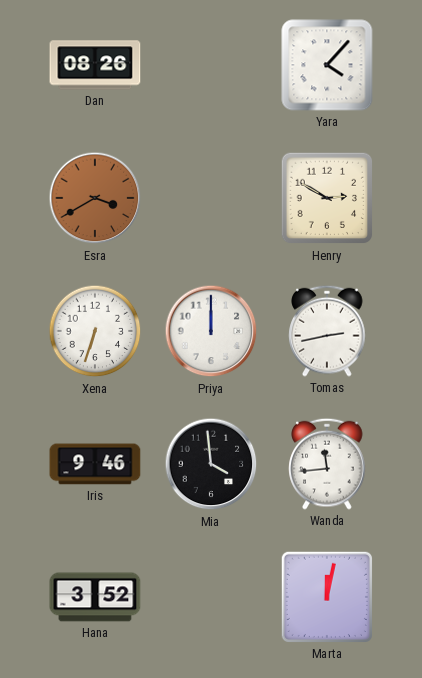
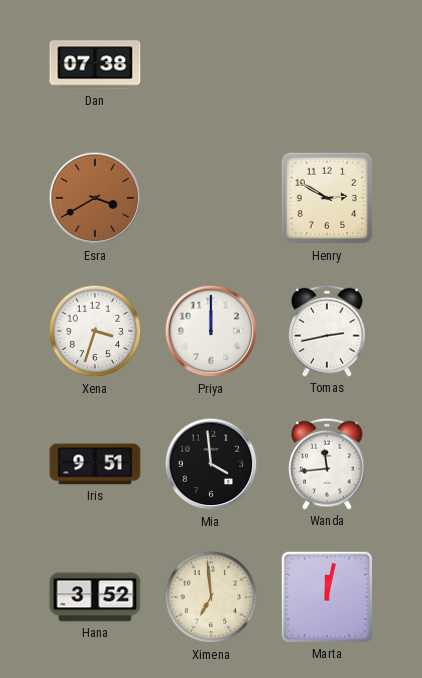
Dan: 08:26 -> 07:38
Yara: 4:07 -> none
Xena: 6:33 -> 3:33
Iris: 9:46 -> 9:51
Ximena: none -> 6:59
